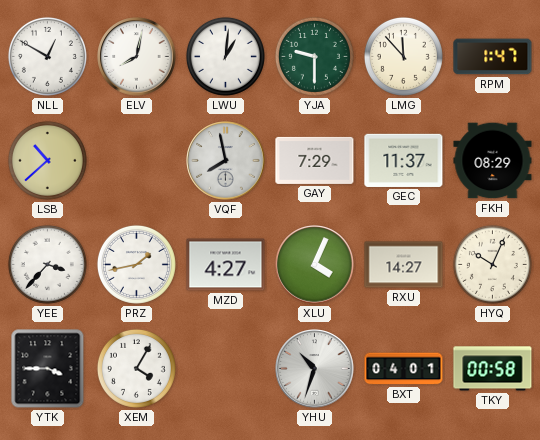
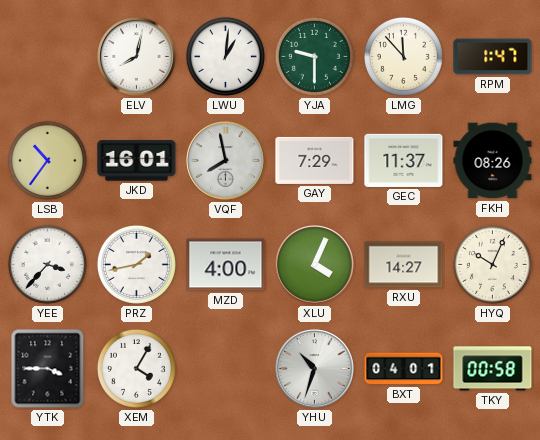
NLL: 12:50 -> none
LSB: 10:38 -> 10:36
JKD: none -> 16:01
FKH: 08:29 -> 08:26
MZD: 4:27 -> 4:00
